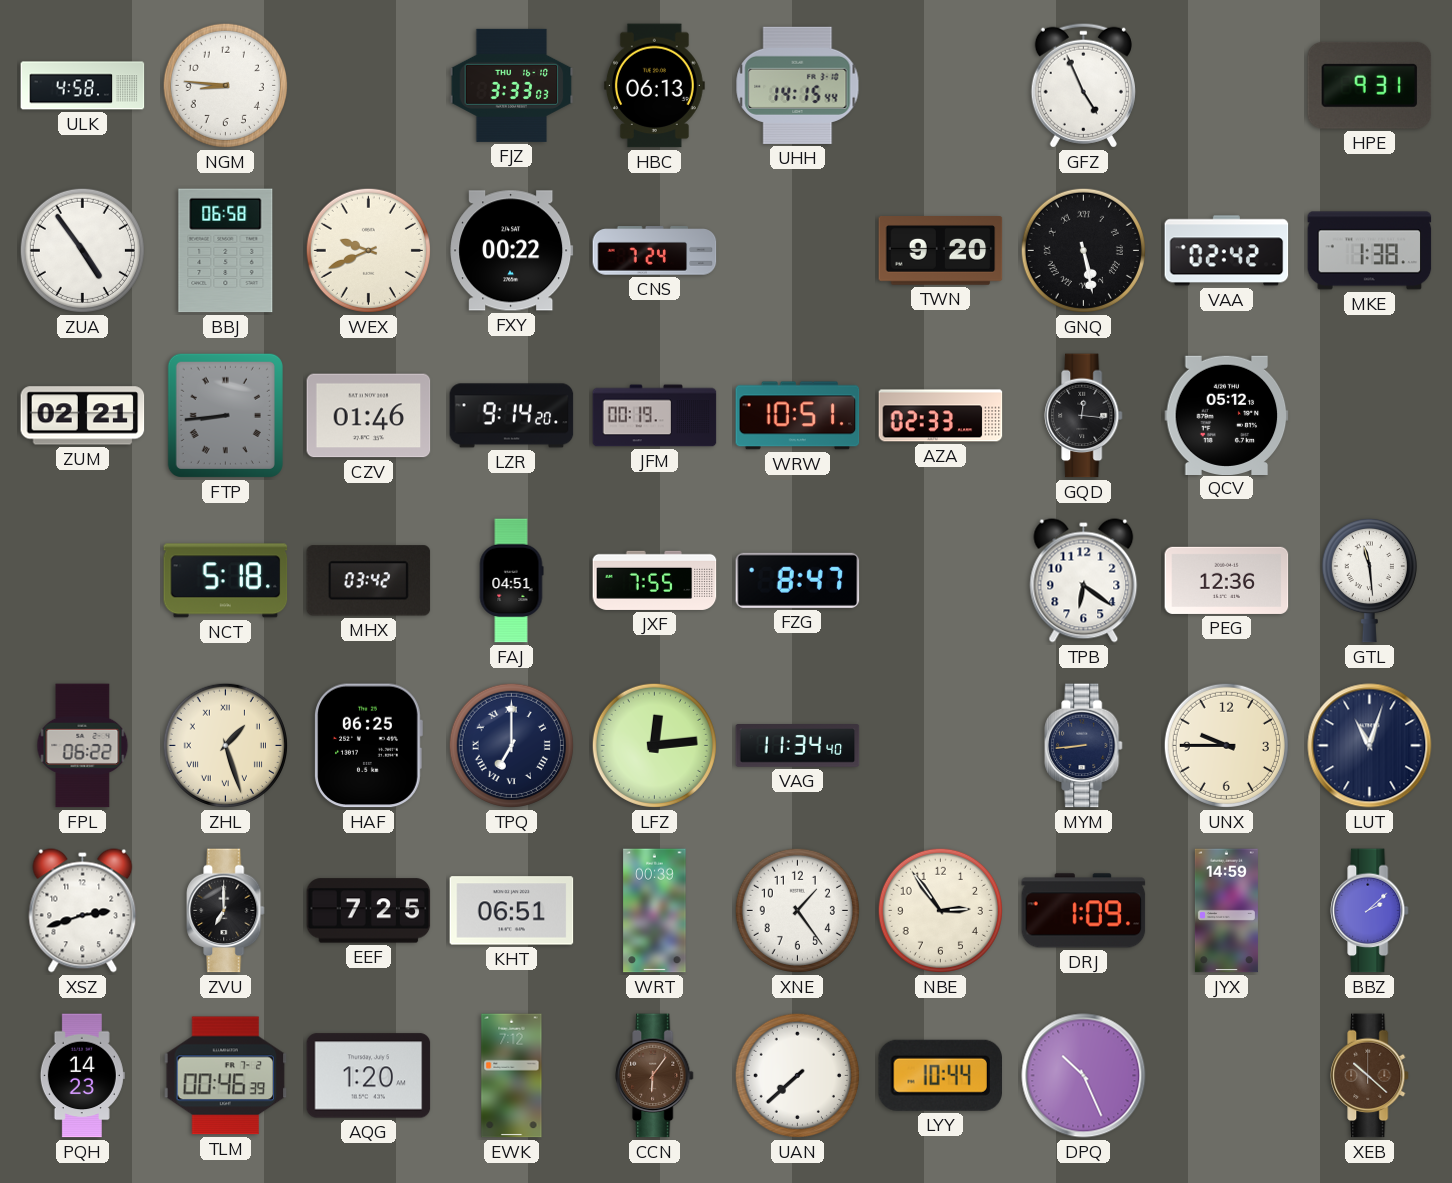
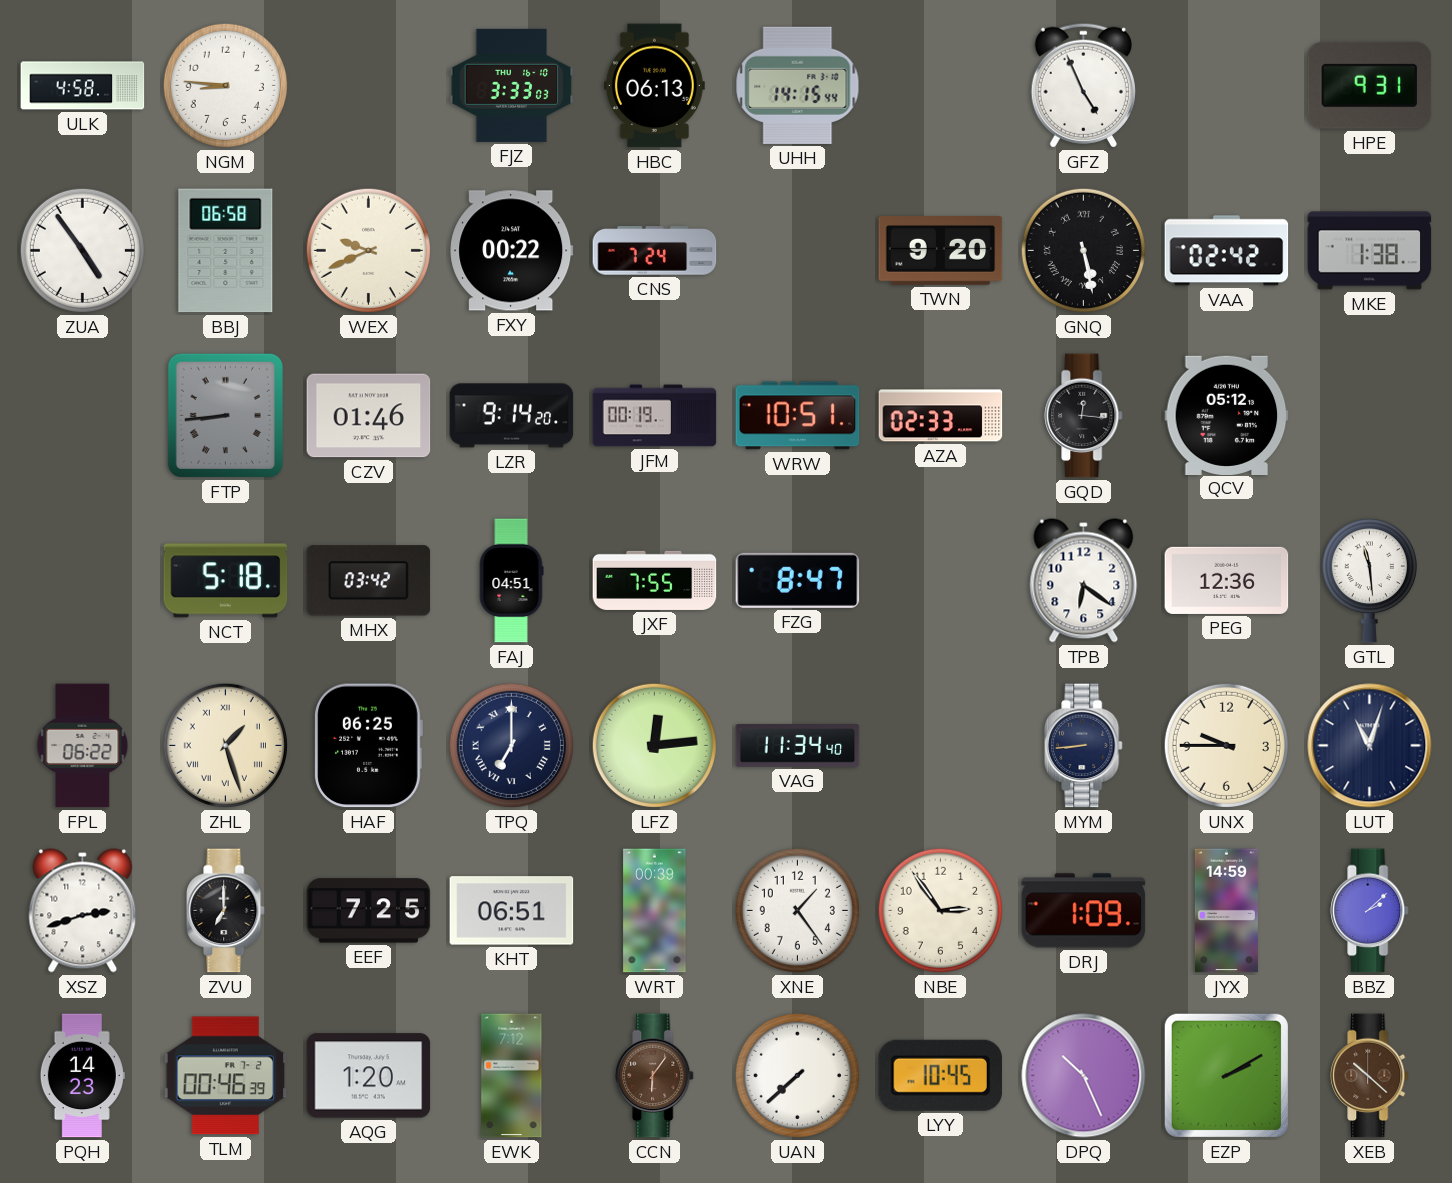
ZUM: 02:21 -> none
LYY: 10:44 -> 10:45
EZP: none -> 2:10
